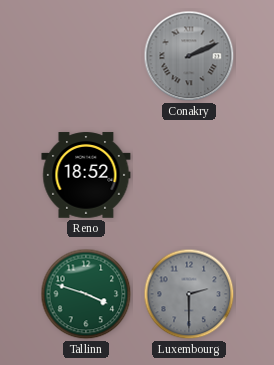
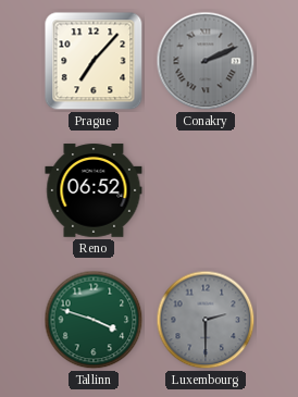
Prague: none -> 7:07
Reno: 18:52 -> 06:52
